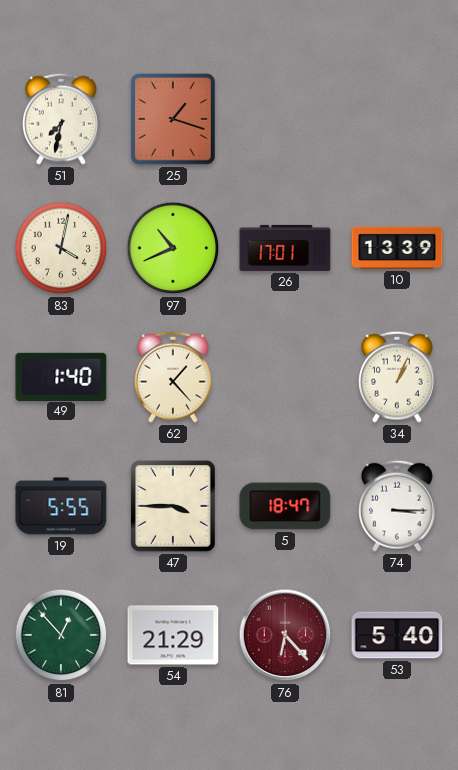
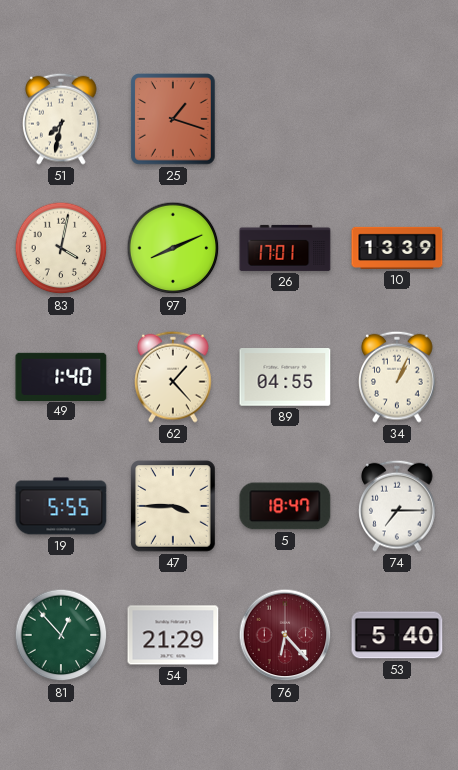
97: 10:41 -> 8:11
89: none -> 04:55
74: 3:15 -> 7:15
